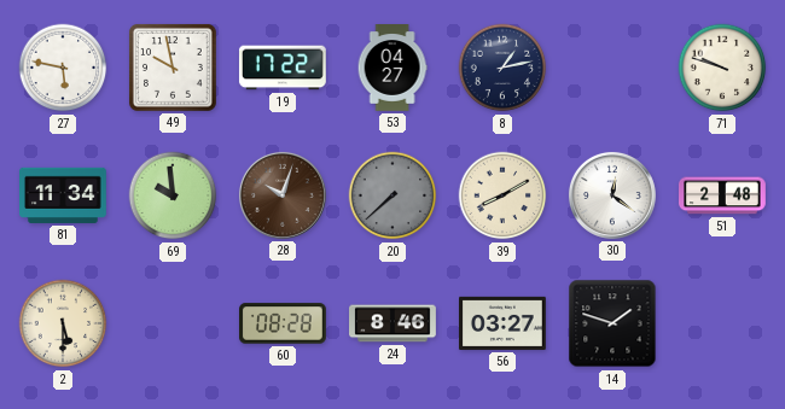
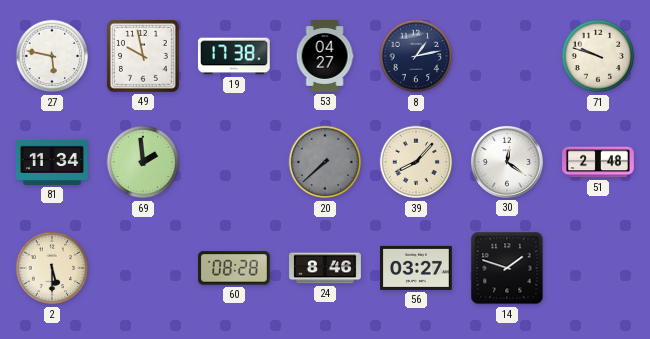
19: 17:22 -> 17:38
69: 9:59 -> 1:59
28: 10:03 -> none
39: 8:10 -> 8:07
